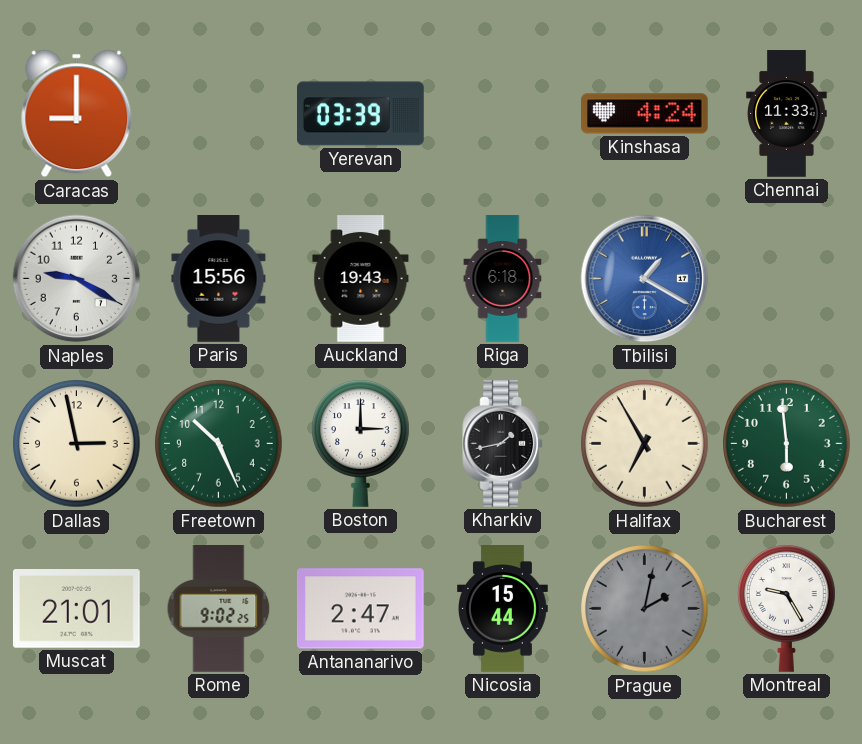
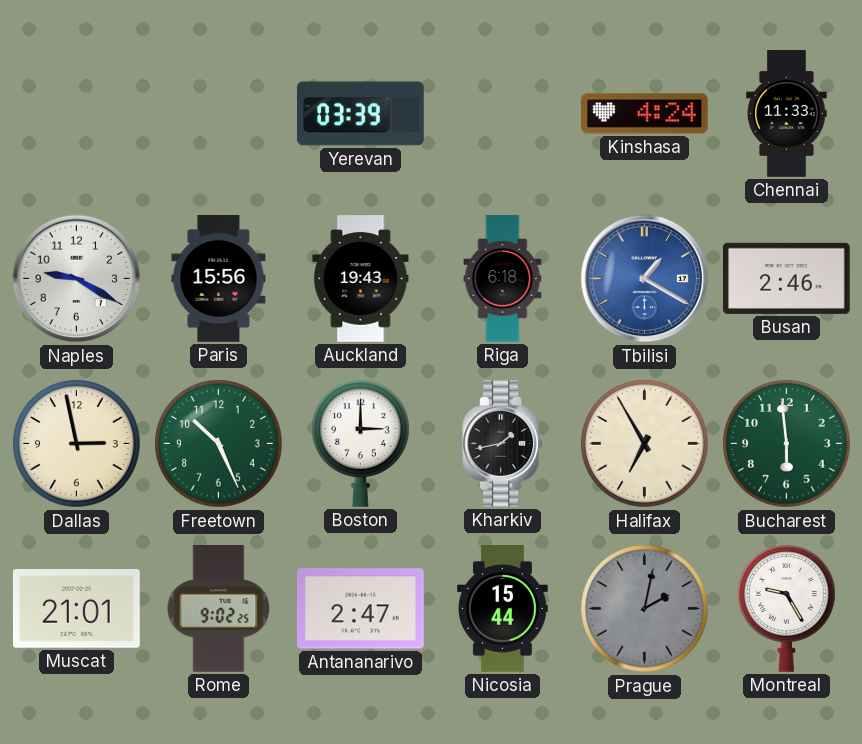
Caracas: 9:00 -> none
Busan: none -> 2:46
